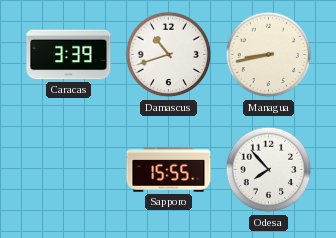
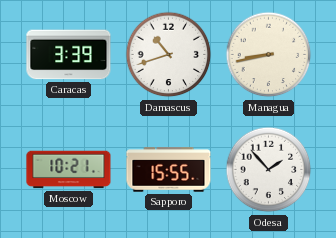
Moscow: none -> 10:21
Odesa: 7:53 -> 1:53
